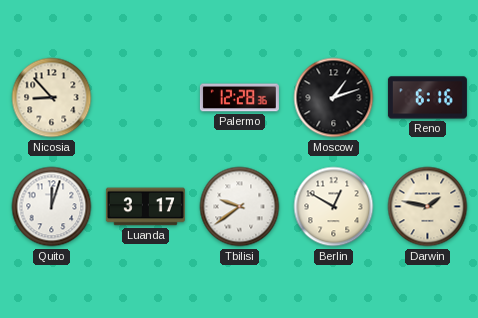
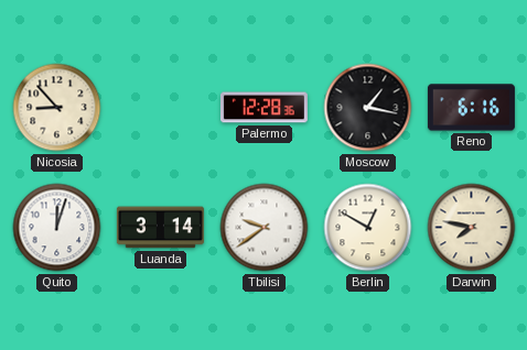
Moscow: 1:12 -> 1:17
Luanda: 3:17 -> 3:14
Darwin: 1:47 -> 7:47
